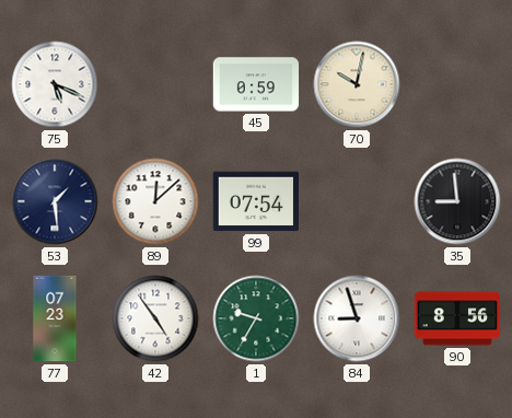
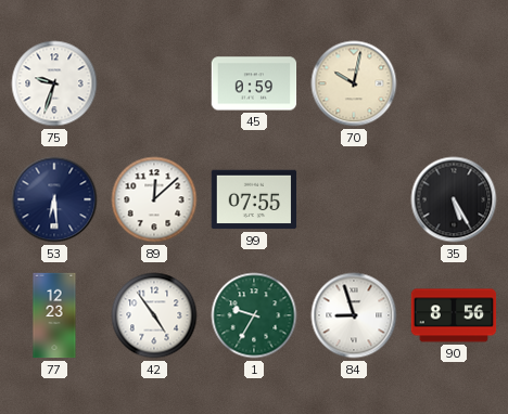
75: 5:19 -> 9:33
53: 1:29 -> 6:29
99: 07:54 -> 07:55
35: 8:59 -> 5:25
77: 07:23 -> 12:23
